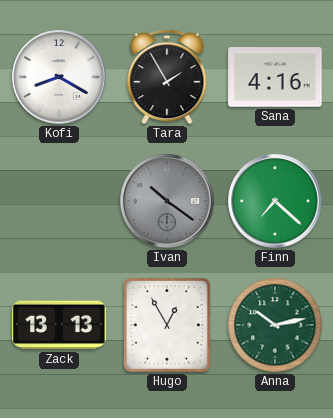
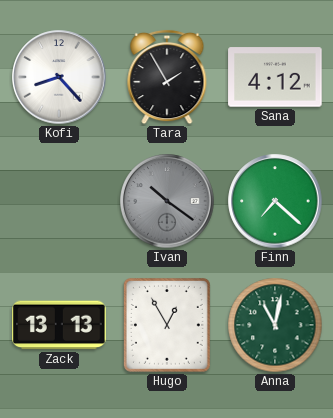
Kofi: 8:20 -> 8:23
Sana: 4:16 -> 4:12
Anna: 10:13 -> 11:02
